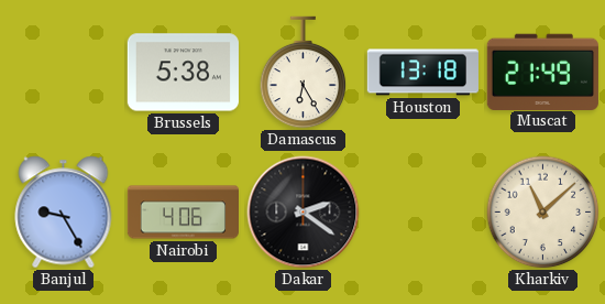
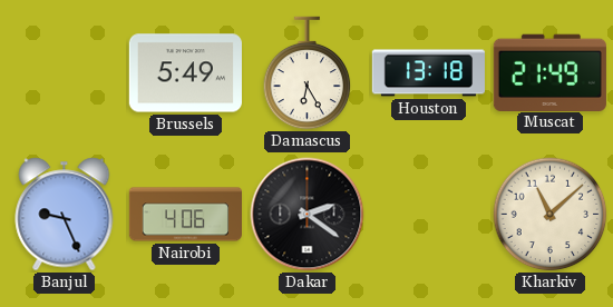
Brussels: 5:38 -> 5:49
Banjul: 9:25 -> 9:26
